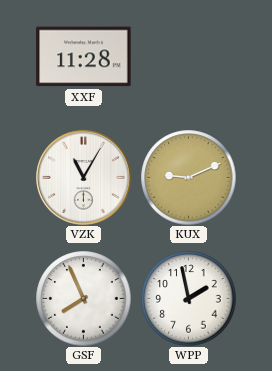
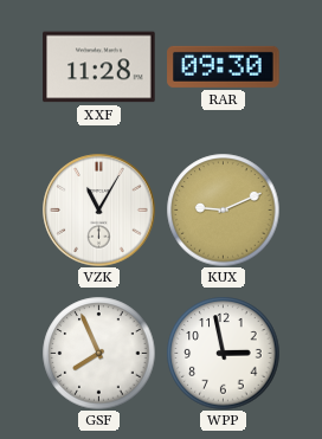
RAR: none -> 09:30
WPP: 1:58 -> 2:58
